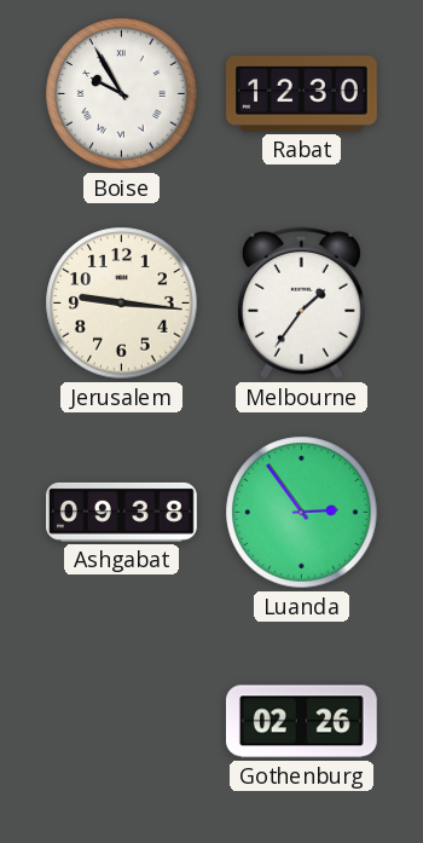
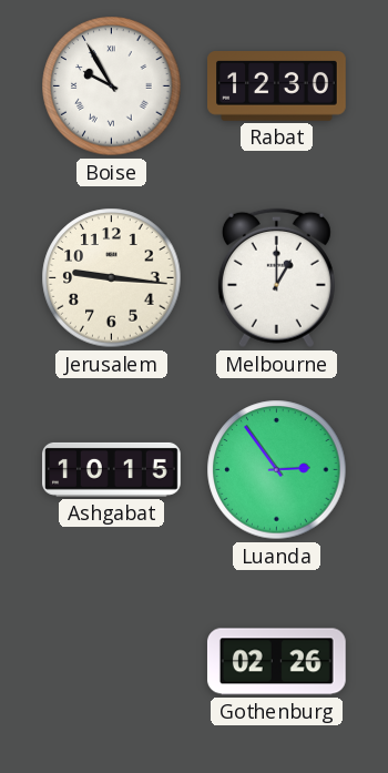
Melbourne: 1:36 -> 1:00
Ashgabat: 09:38 -> 10:15
